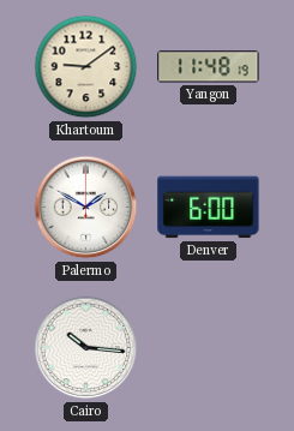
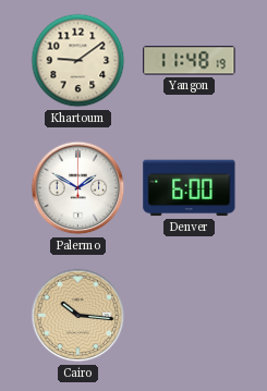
Cairo dial: white -> champagne
